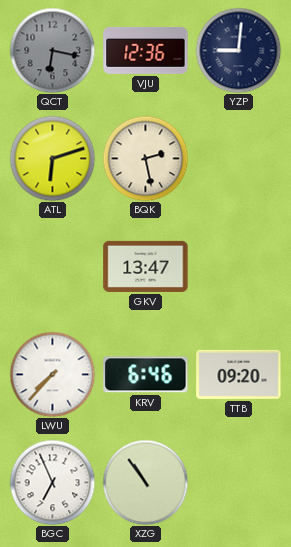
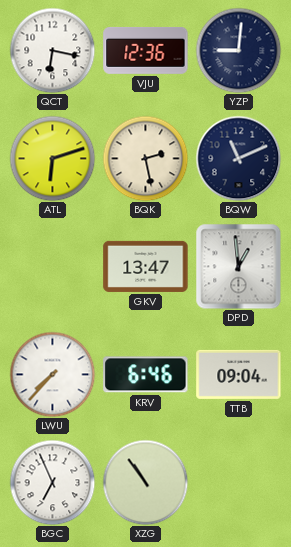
QCT dial: grey -> white
BQW: none -> 11:11
DPD: none -> 12:59
TTB: 09:20 -> 09:04
